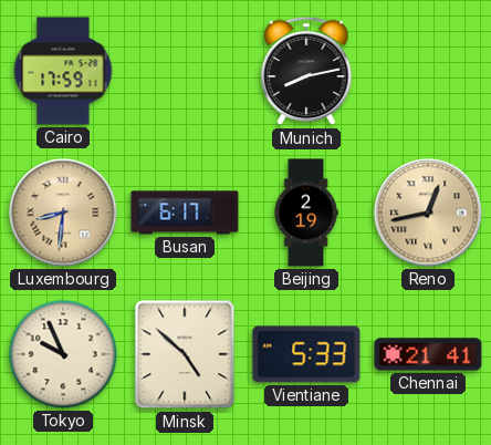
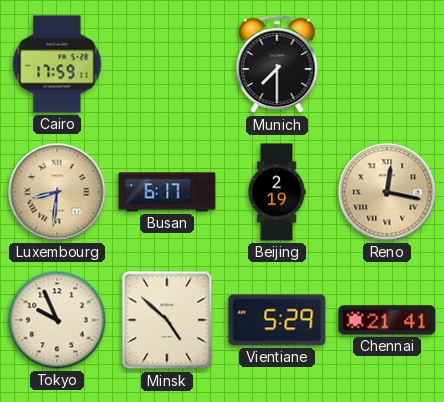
Munich: 8:13 -> 7:30
Reno: 12:43 -> 12:17
Vientiane: 5:33 -> 5:29
